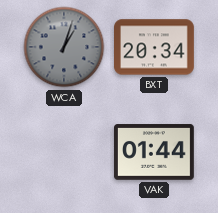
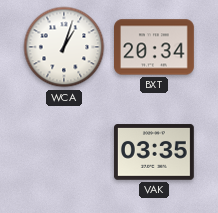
WCA dial: grey -> white
VAK: 01:44 -> 03:35
